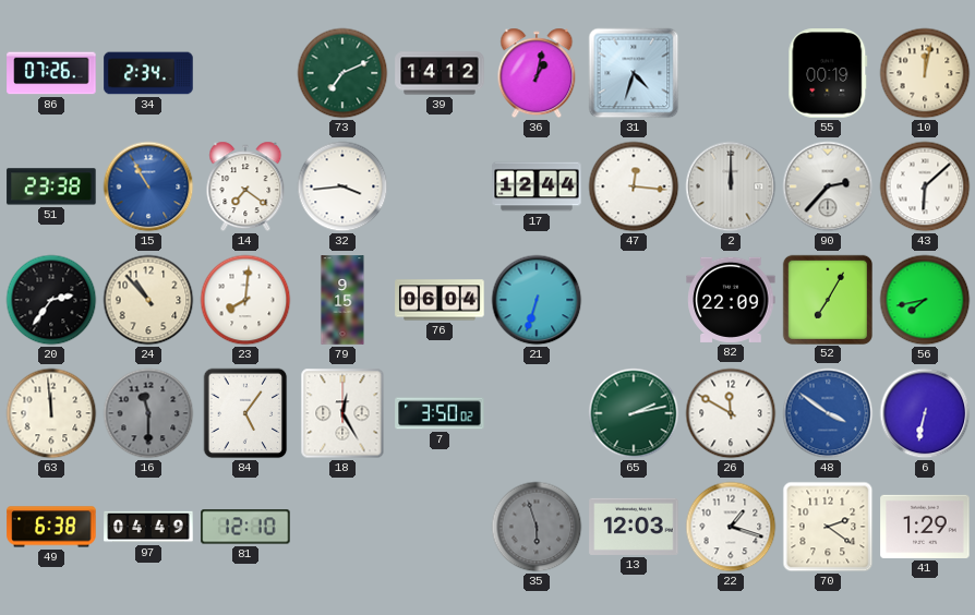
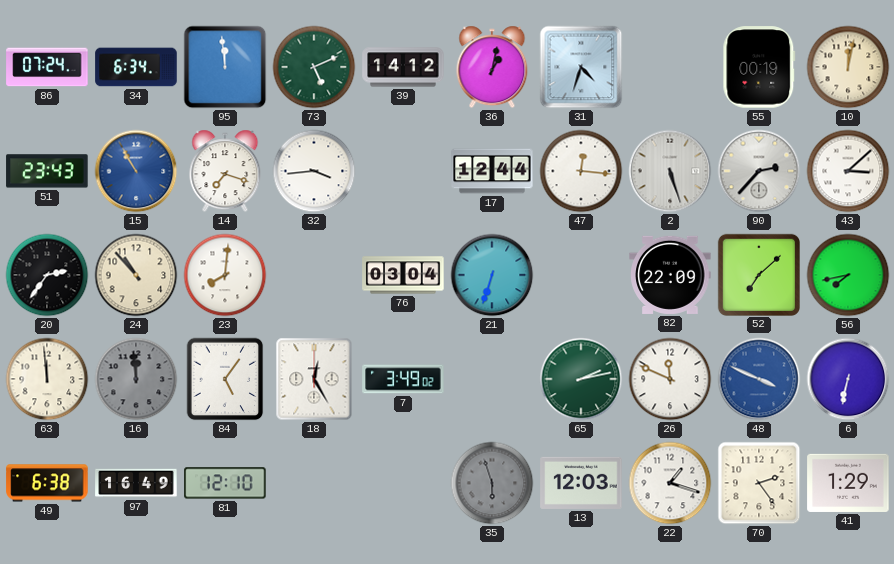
86: 07:26 -> 07:24
34: 2:34 -> 6:34
95: none -> 11:59
73: 7:11 -> 5:11
51: 23:38 -> 23:43
14: 7:21 -> 7:18
2: 12:00 -> 5:27
43: 6:08 -> 3:08
79: 9:15 -> none
76: 06:04 -> 03:04
52: 7:05 -> 7:08
16: 11:30 -> 11:59
7: 3:50 -> 3:49
26: 11:50 -> 11:49
48: 3:51 -> 3:49
97: 04:49 -> 16:49
70: 2:21 -> 2:24
